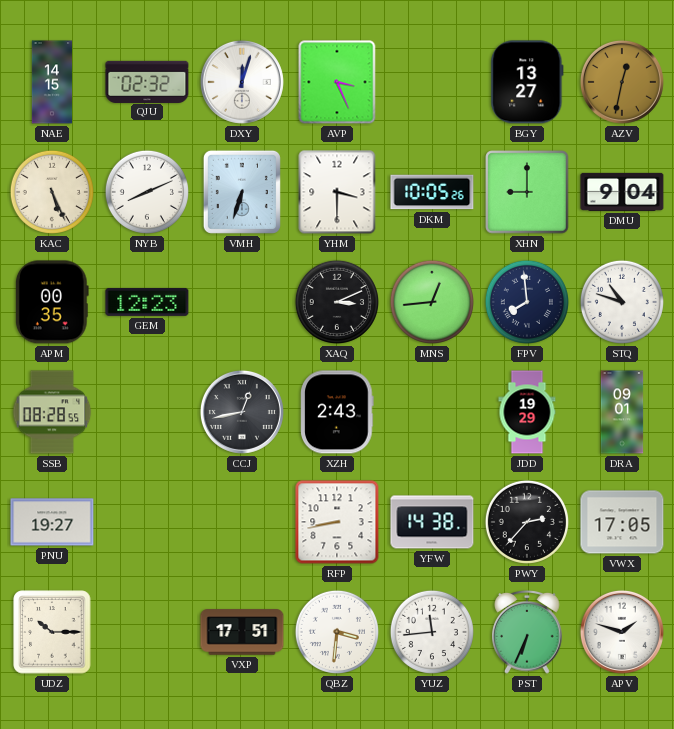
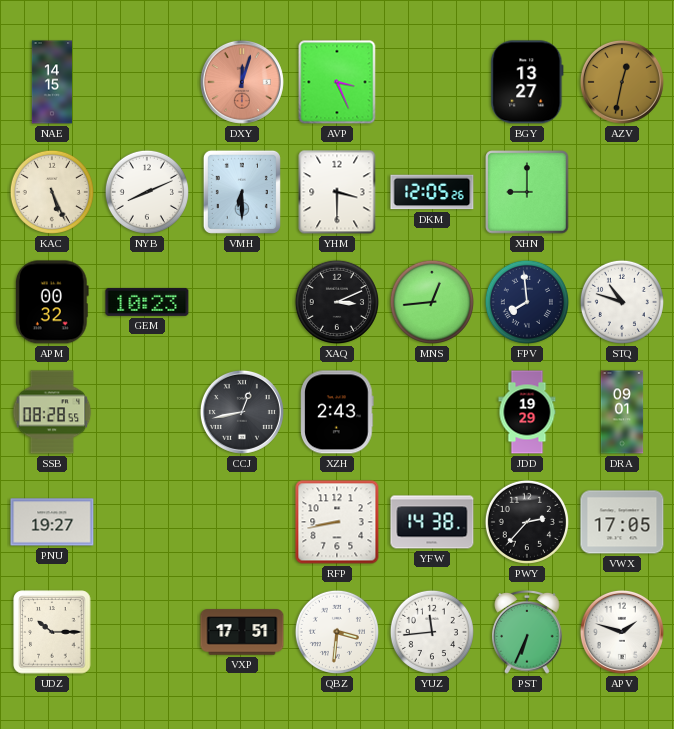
QJU: 02:32 -> none
DXY dial: white -> salmon
VMH: 6:33 -> 6:30
DKM: 10:05 -> 12:05
DMU: 9:04 -> none
APM: 00:35 -> 00:32
GEM: 12:23 -> 10:23
